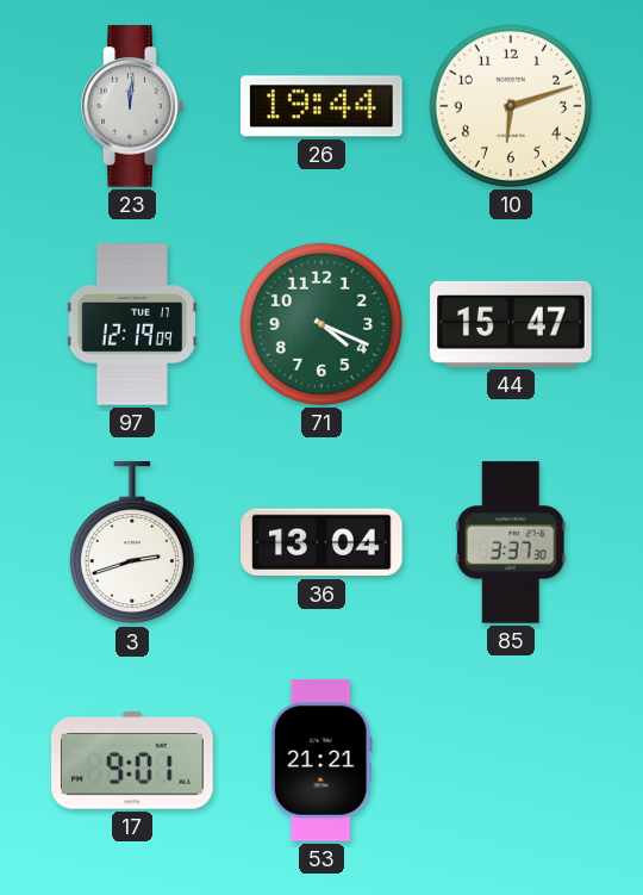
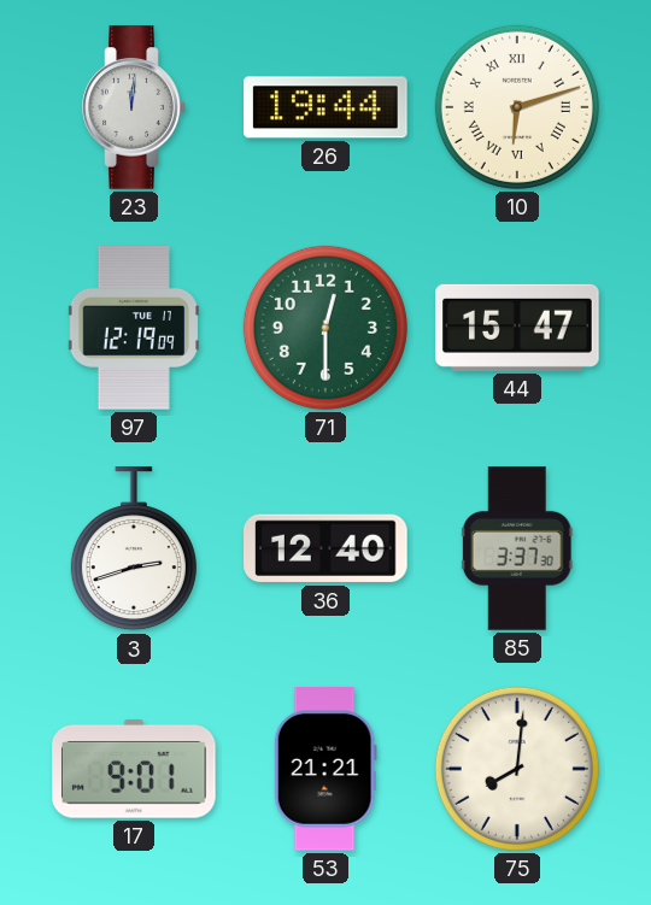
10 numerals: Arabic -> Roman
71: 4:19 -> 12:30
36: 13:04 -> 12:40
75: none -> 8:01
